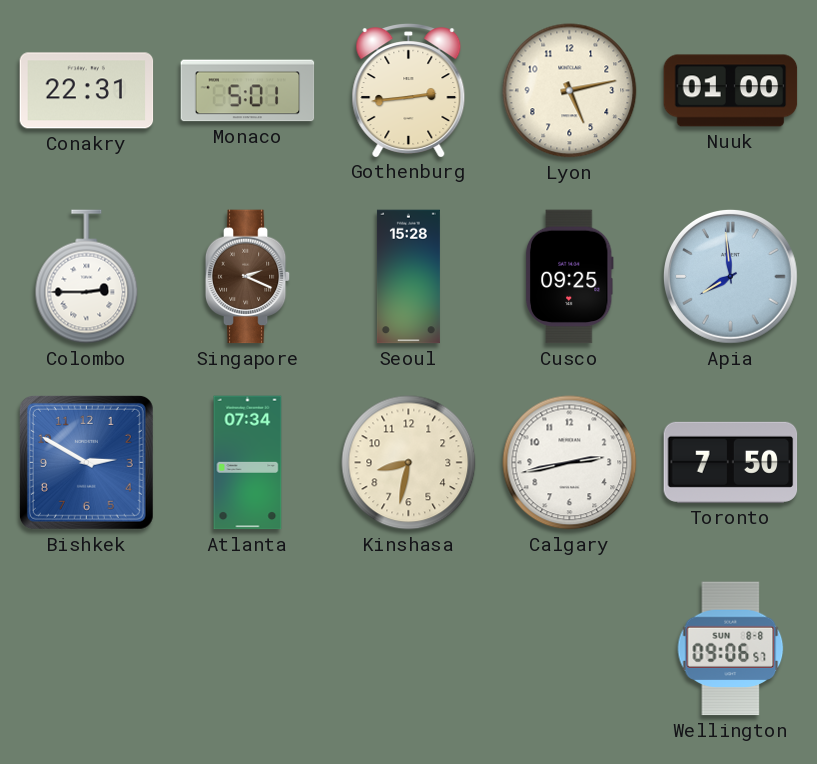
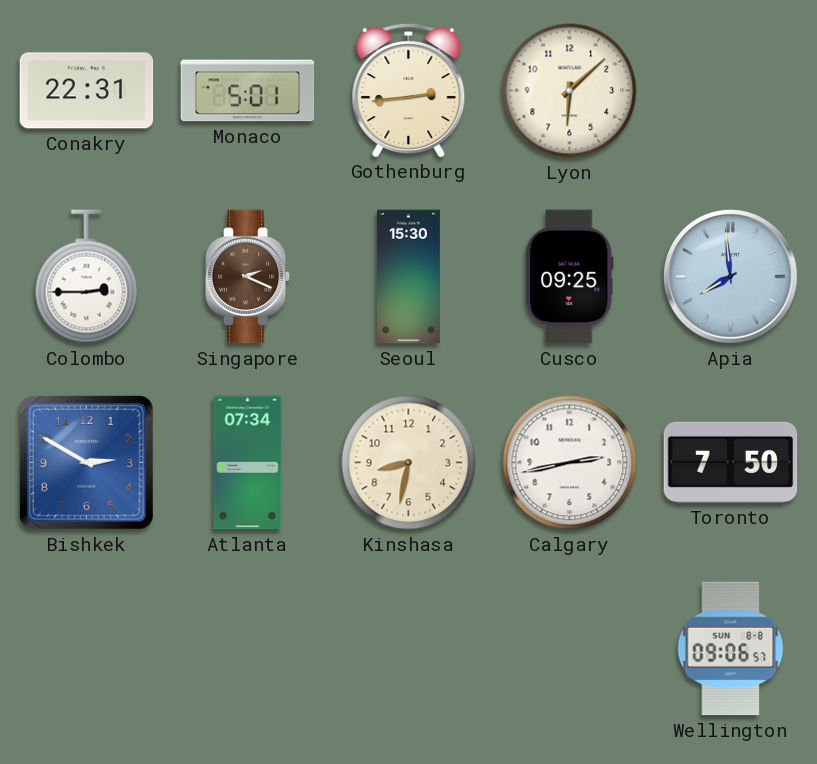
Lyon: 5:13 -> 6:08
Nuuk: 01:00 -> none
Seoul: 15:28 -> 15:30
